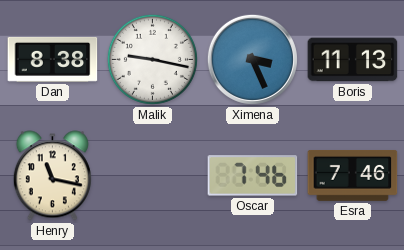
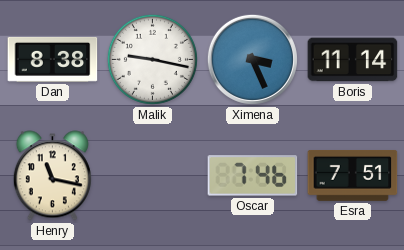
Boris: 11:13 -> 11:14
Esra: 7:46 -> 7:51
